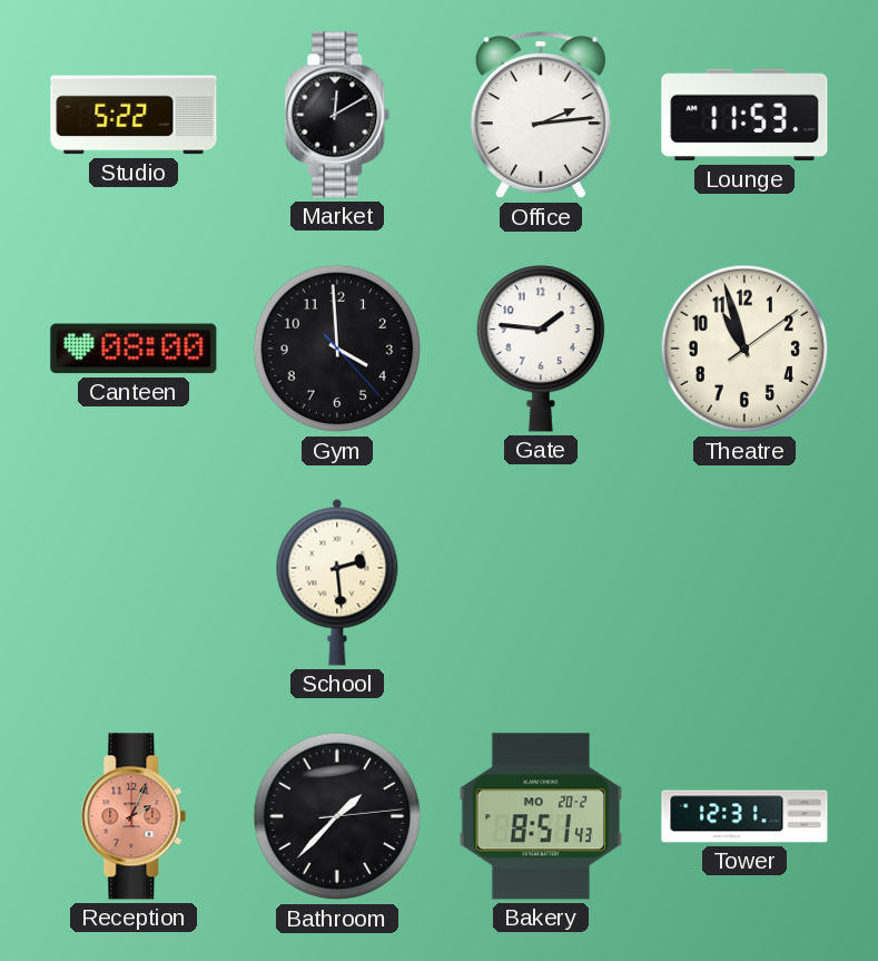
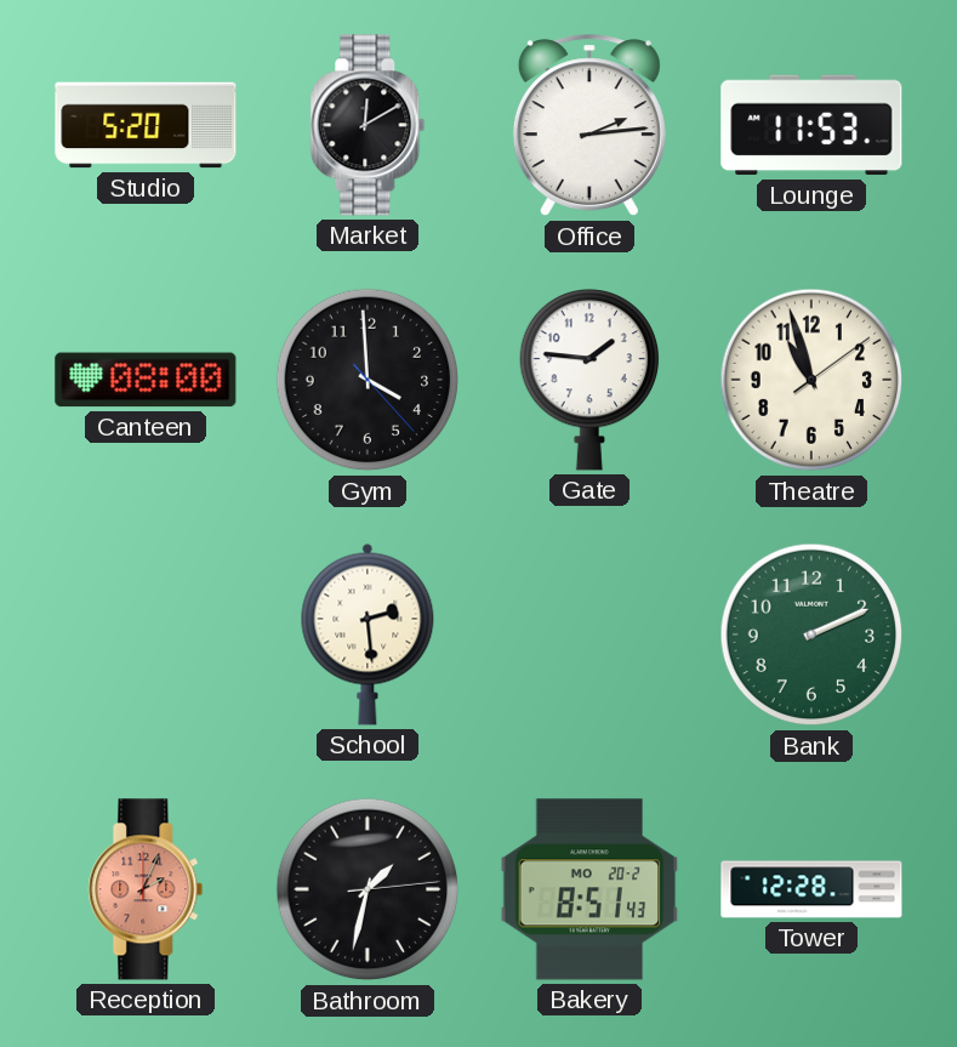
Studio: 5:22 -> 5:20
Bank: none -> 2:11
Bathroom: 1:37 -> 1:32
Tower: 12:31 -> 12:28
